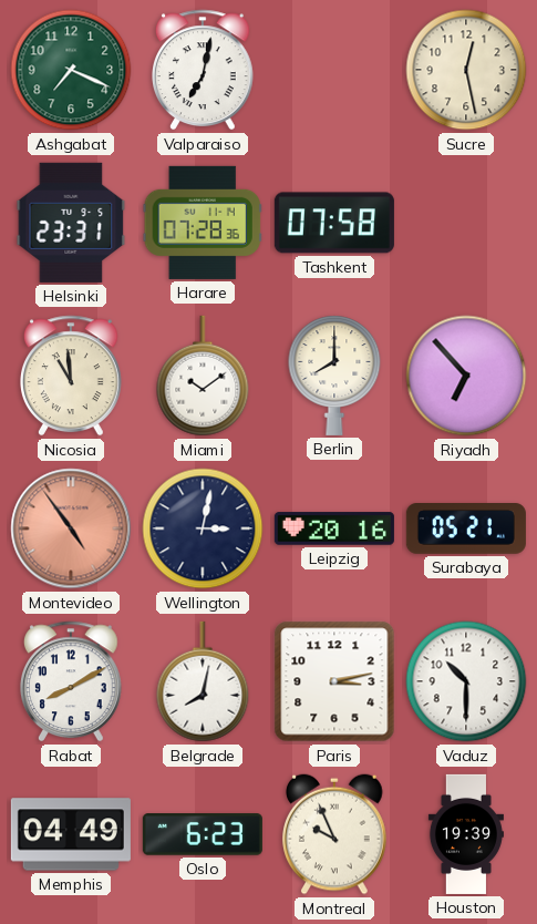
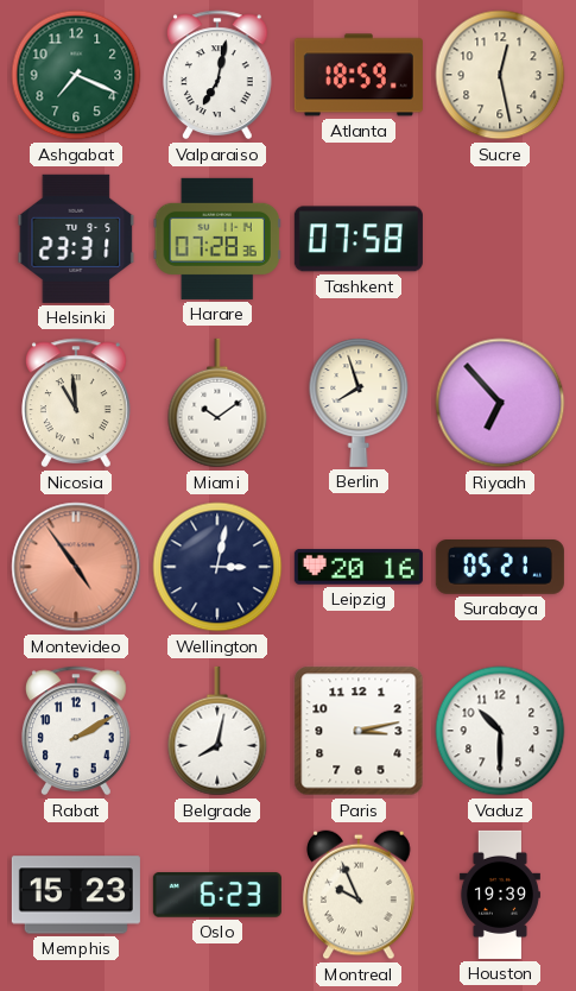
Atlanta: none -> 18:59
Berlin: 8:00 -> 7:57
Rabat: 8:10 -> 2:10
Memphis: 04:49 -> 15:23
